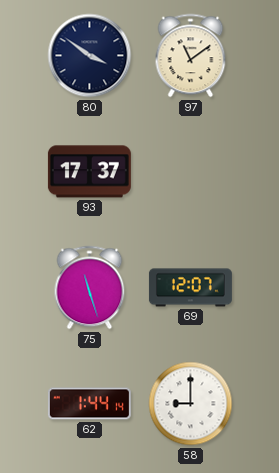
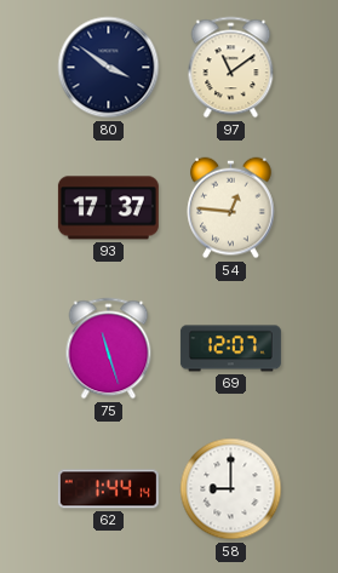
54: none -> 12:46
